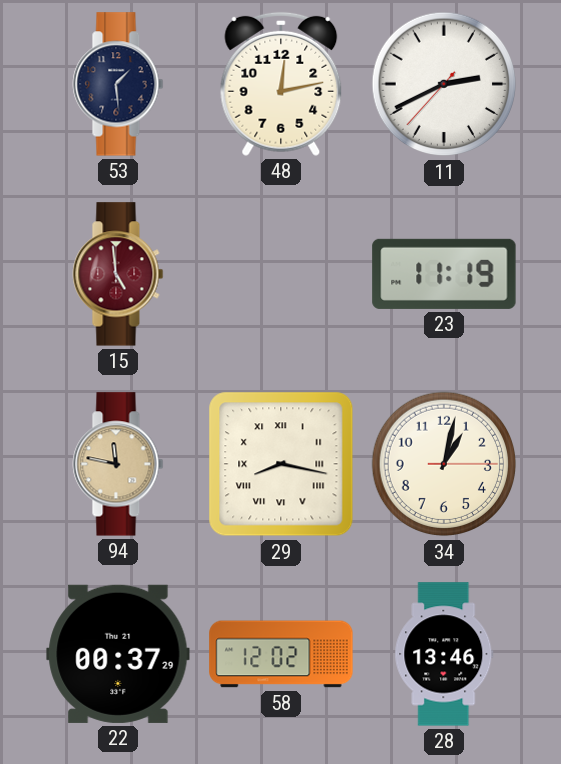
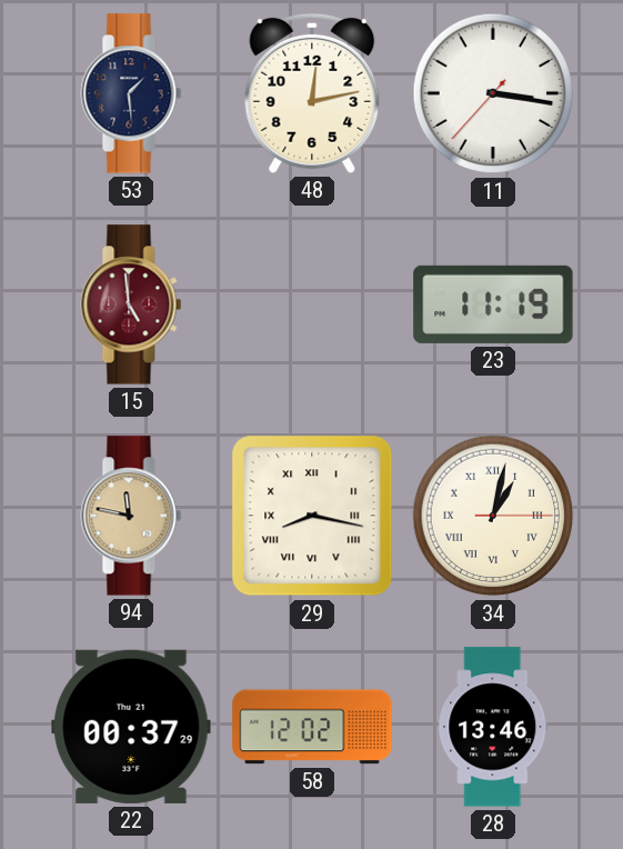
11: 2:40 -> 3:16
34 numerals: Arabic -> Roman
